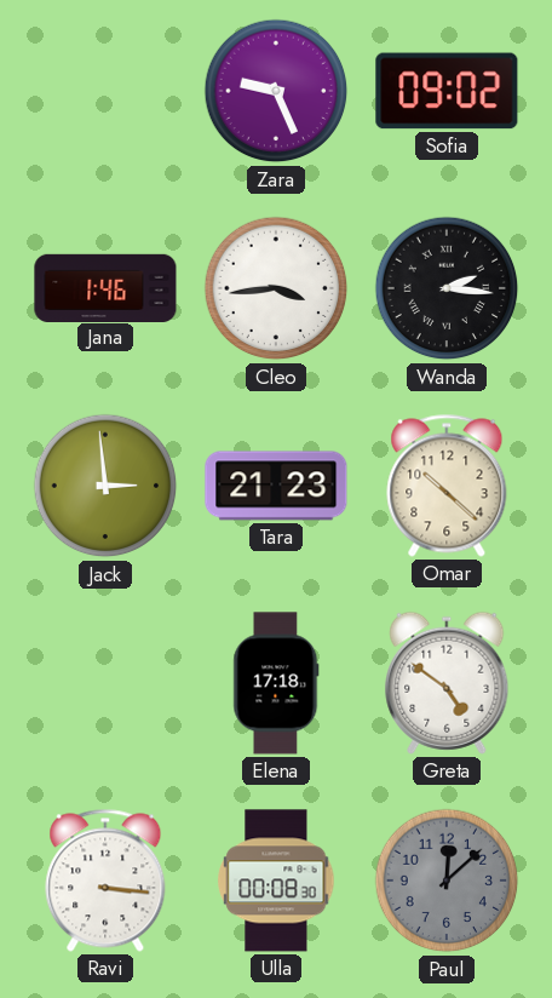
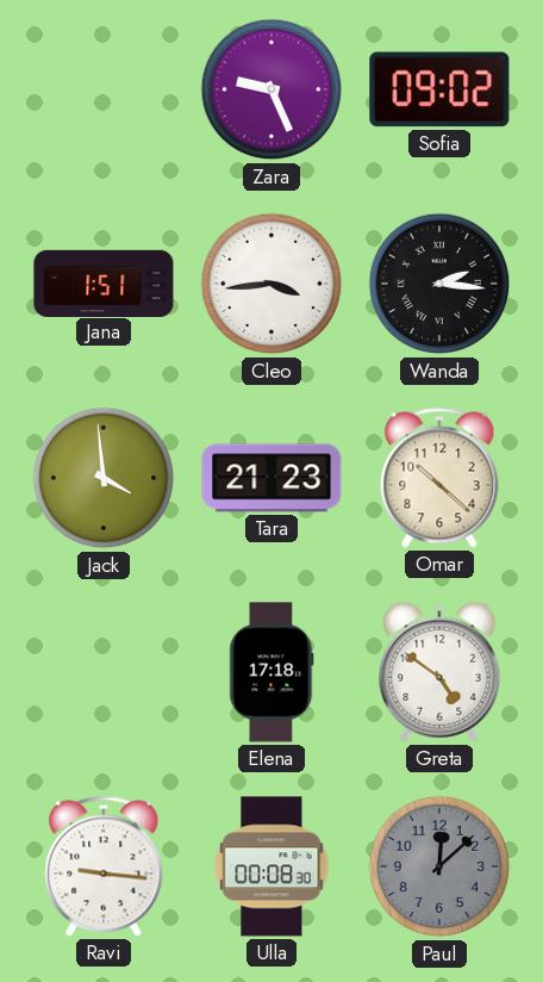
Jana: 1:46 -> 1:51
Jack: 2:59 -> 3:59
Ravi: 3:16 -> 9:16
